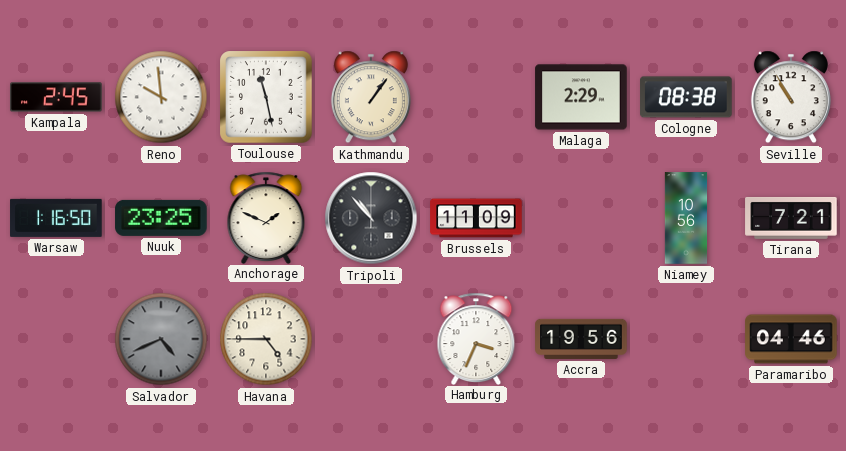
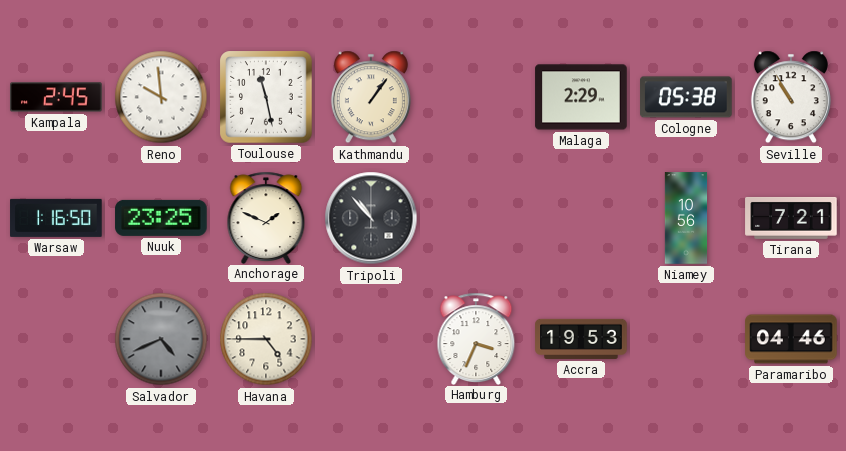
Cologne: 08:38 -> 05:38
Brussels: 11:09 -> none
Accra: 19:56 -> 19:53
